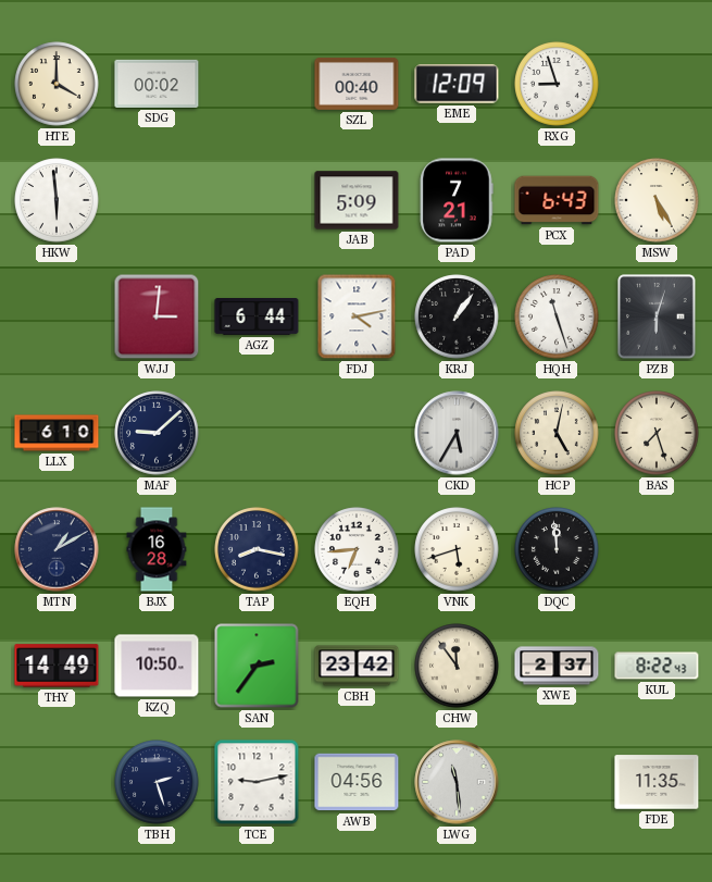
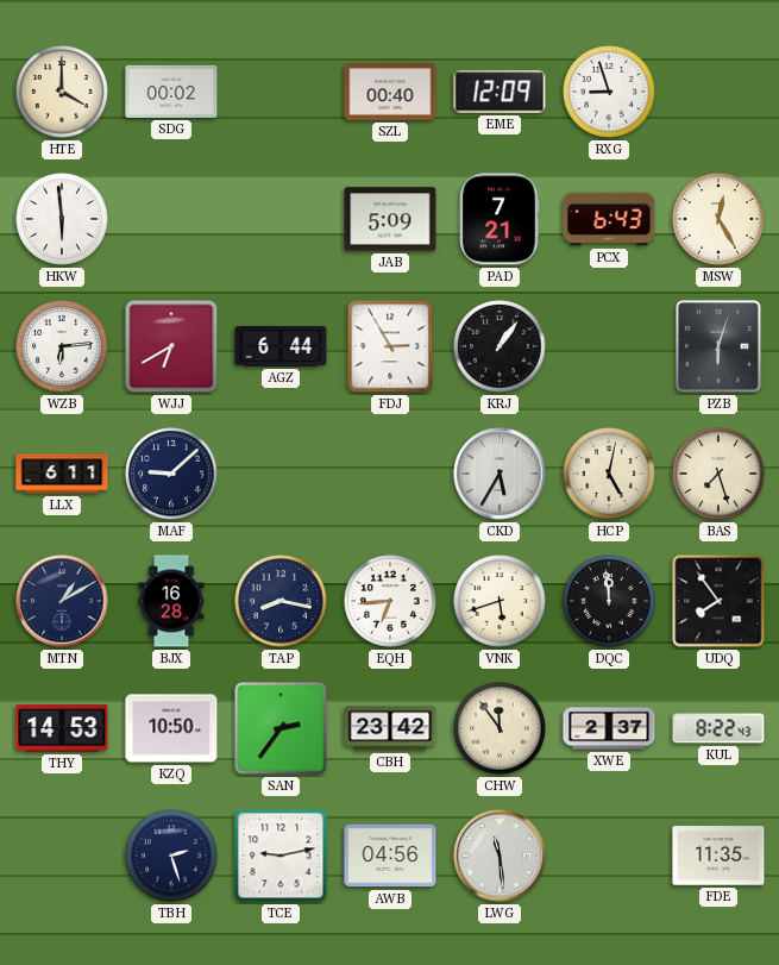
MSW: 5:25 -> 12:25
WZB: none -> 6:14
WJJ: 3:01 -> 6:40
FDJ: 4:13 -> 2:55
HQH: 11:27 -> none
LLX: 6:10 -> 6:11
UDQ: none -> 7:54
THY: 14:49 -> 14:53
